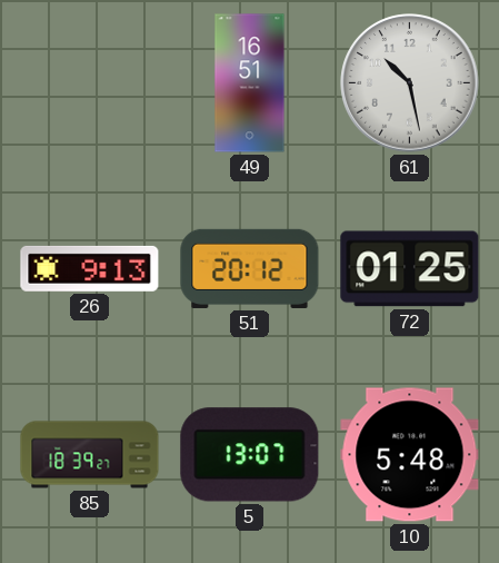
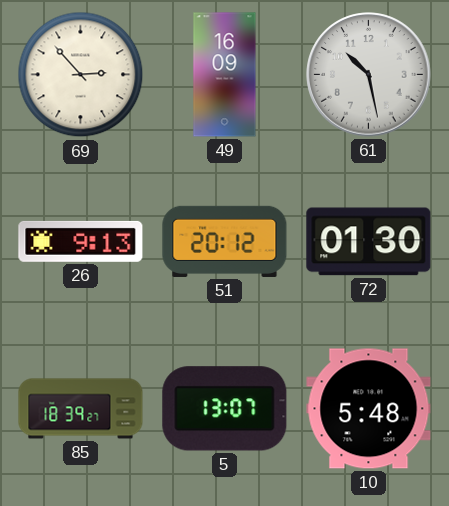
69: none -> 2:53
49: 16:51 -> 16:09
72: 01:25 -> 01:30
